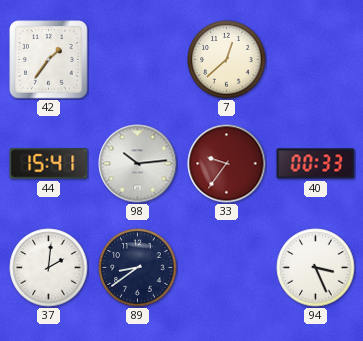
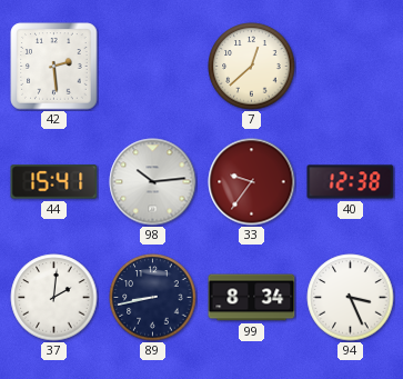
42: 1:36 -> 2:29
40: 00:33 -> 12:38
89: 8:39 -> 8:43
99: none -> 8:34
